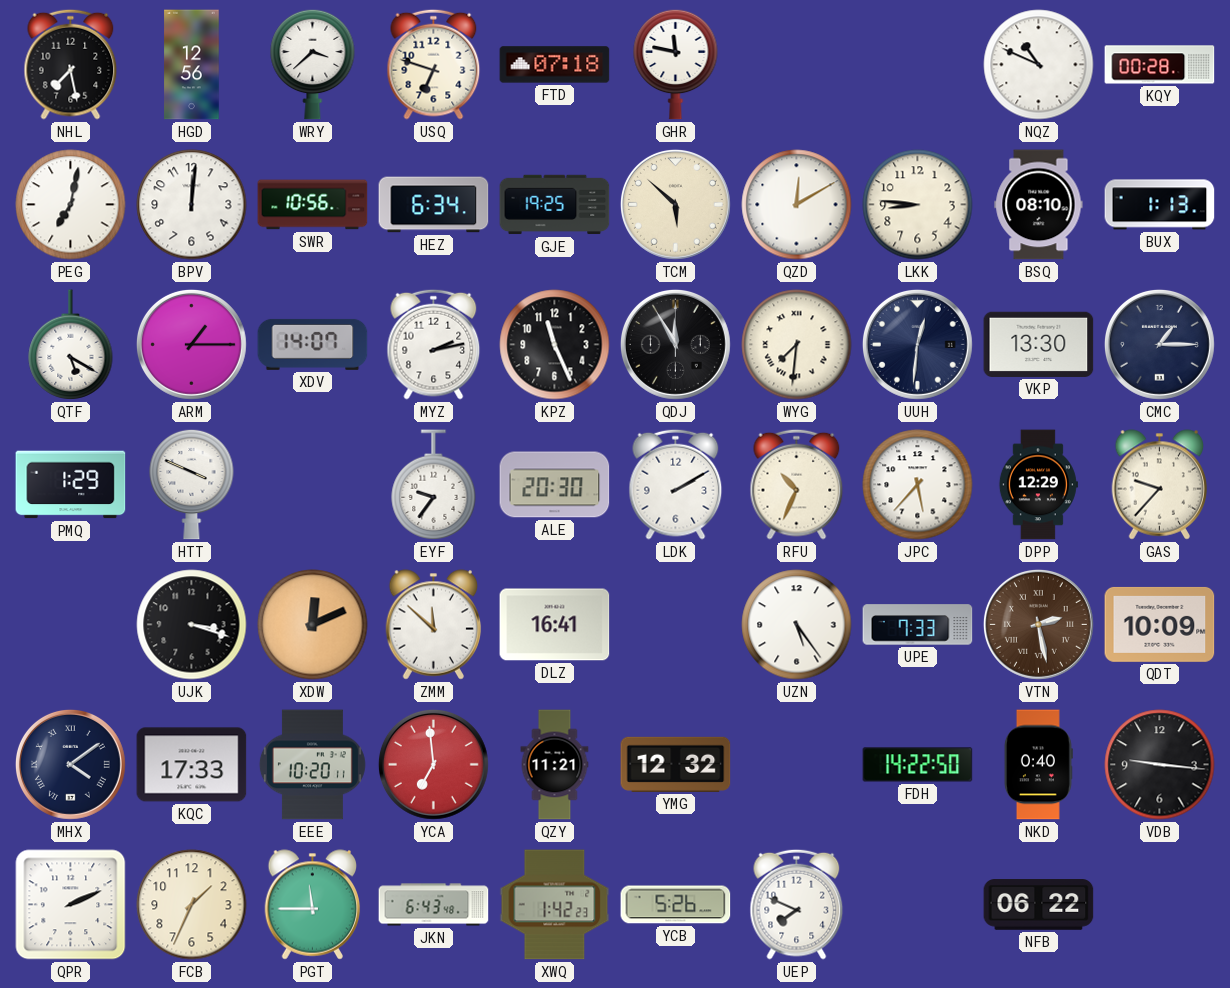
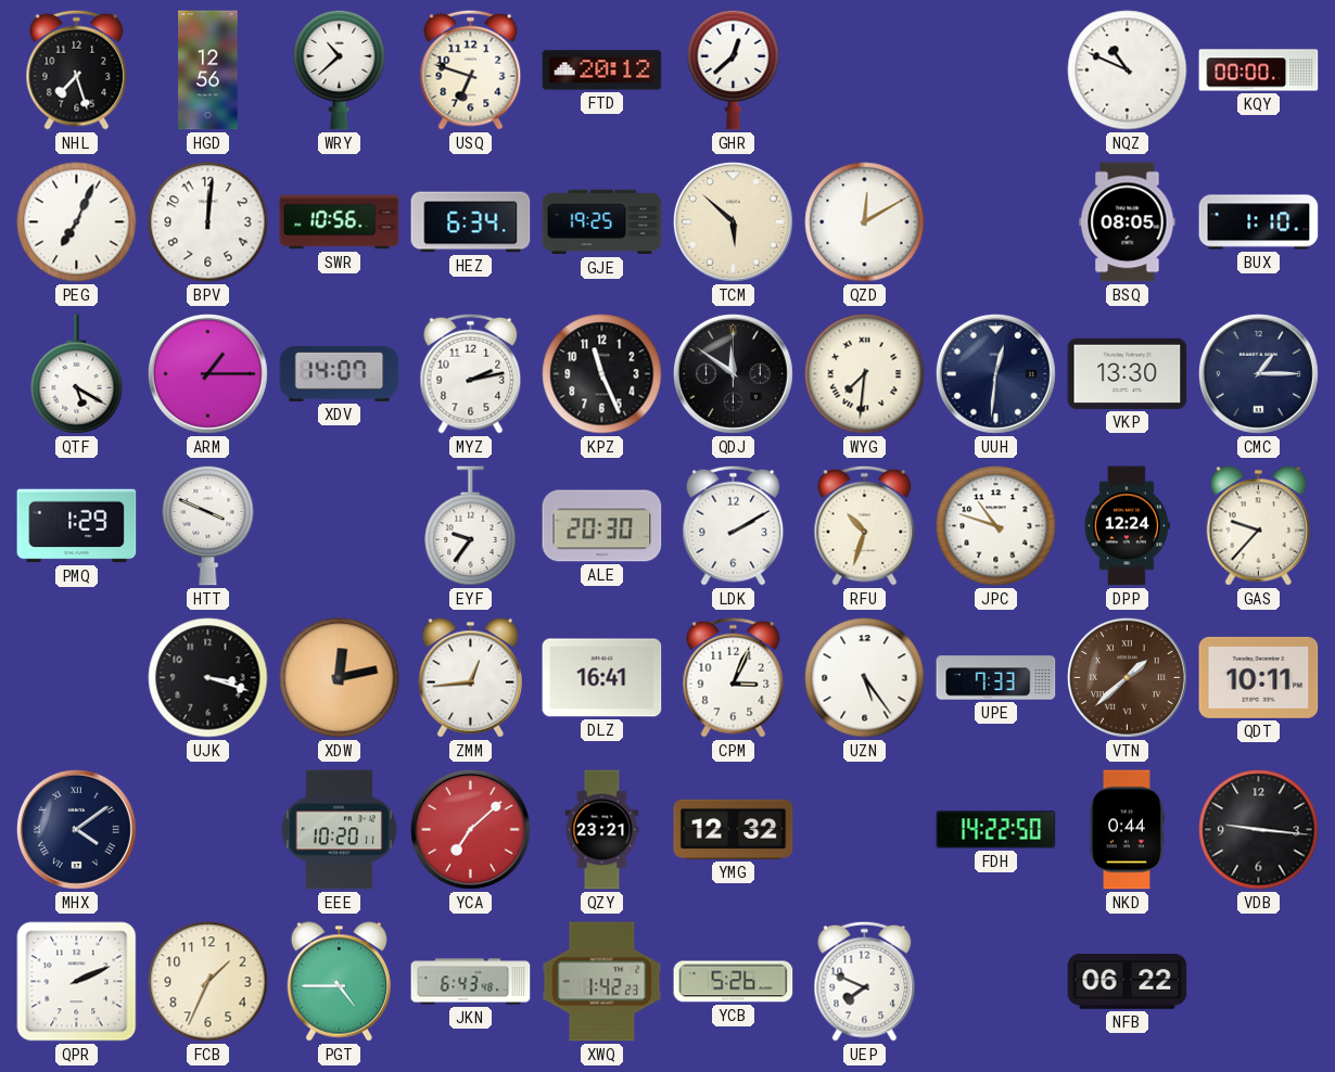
NHL: 7:28 -> 7:27
WRY: 3:38 -> 10:38
FTD: 07:18 -> 20:12
GHR: 11:47 -> 12:38
KQY: 00:28 -> 00:00
PEG: 7:02 -> 7:04
LKK: 8:46 -> none
BSQ: 08:10 -> 08:05
BUX: 1:13 -> 1:10
QDJ: 11:55 -> 11:51
RFU: 10:34 -> 10:33
JPC: 5:37 -> 10:48
DPP: 12:29 -> 12:24
XDW: 12:11 -> 12:13
ZMM: 11:52 -> 12:44
CPM: none -> 3:04
VTN: 2:28 -> 1:38
QDT: 10:09 -> 10:11
KQC: 17:33 -> none
YCA: 6:59 -> 7:08
QZY: 11:21 -> 23:21
NKD: 0:40 -> 0:44
PGT: 11:45 -> 4:45
